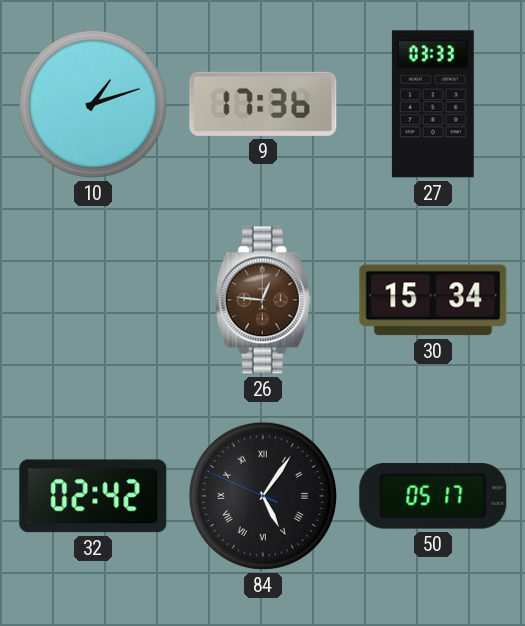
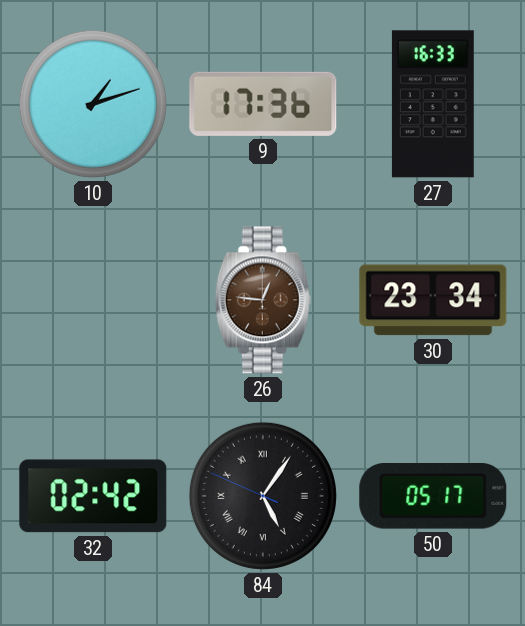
27: 03:33 -> 16:33
30: 15:34 -> 23:34
